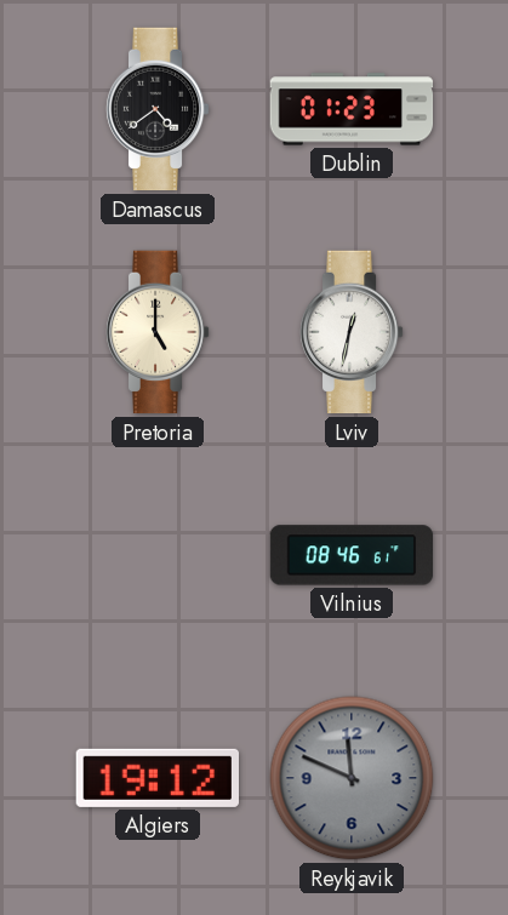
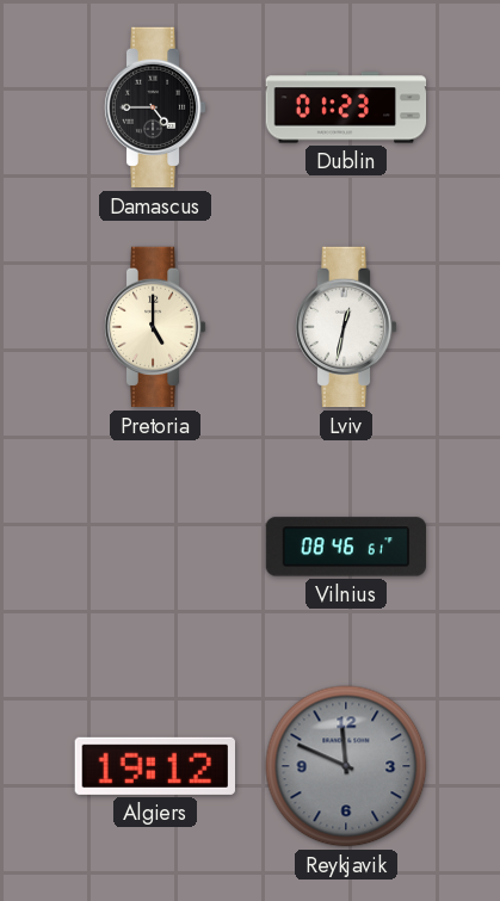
Damascus: 4:39 -> 4:45
